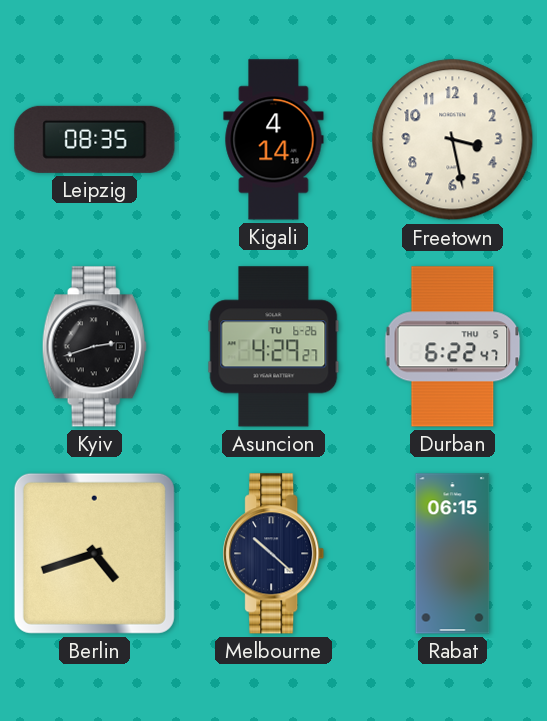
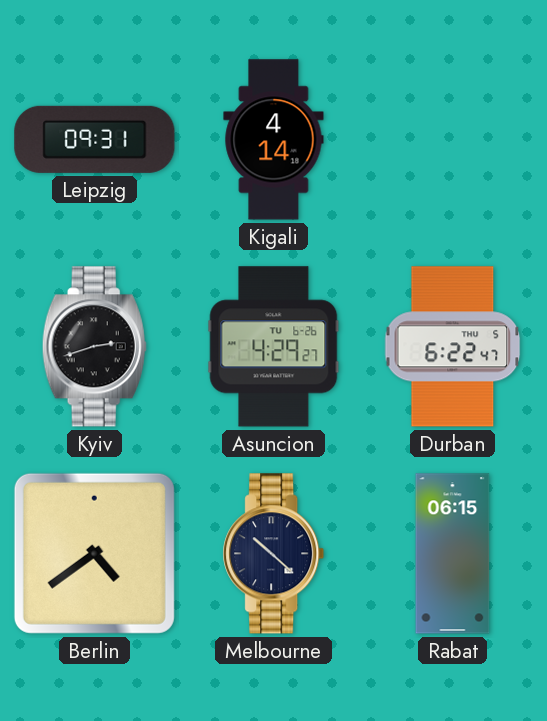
Leipzig: 08:35 -> 09:31
Freetown: 3:28 -> none
Berlin: 4:42 -> 4:39
